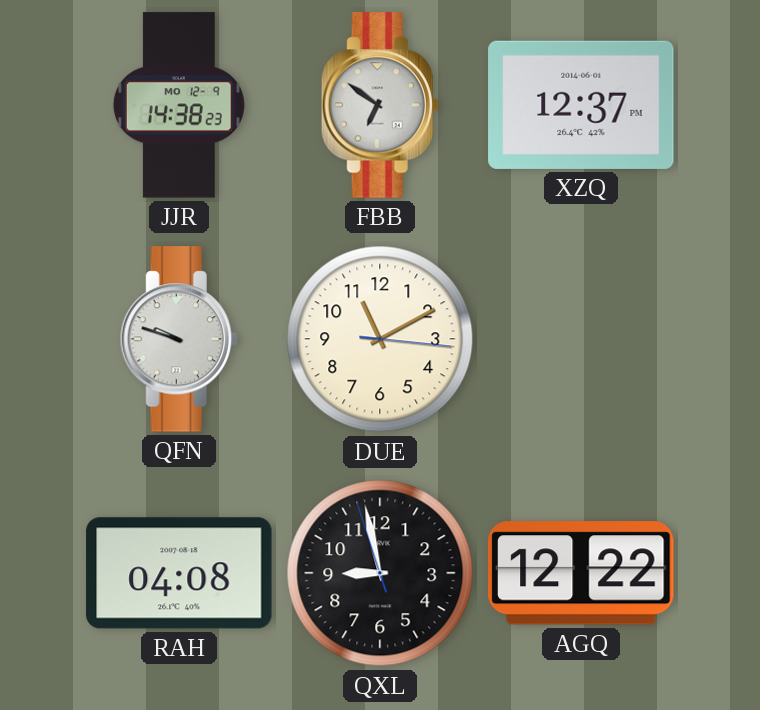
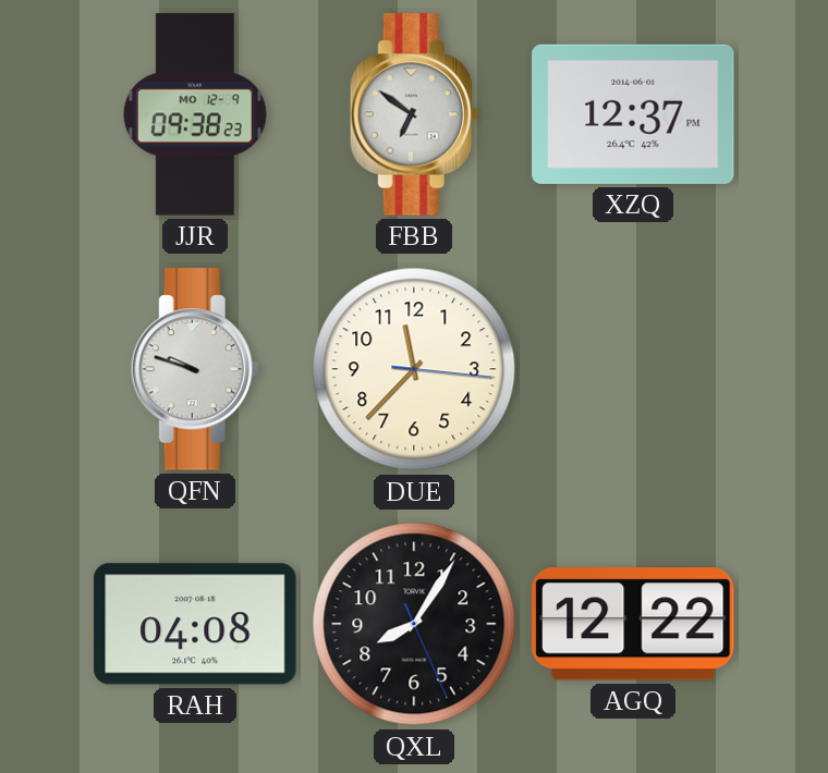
JJR: 14:38 -> 09:38
DUE: 11:10 -> 11:37
QXL: 8:57 -> 8:05
